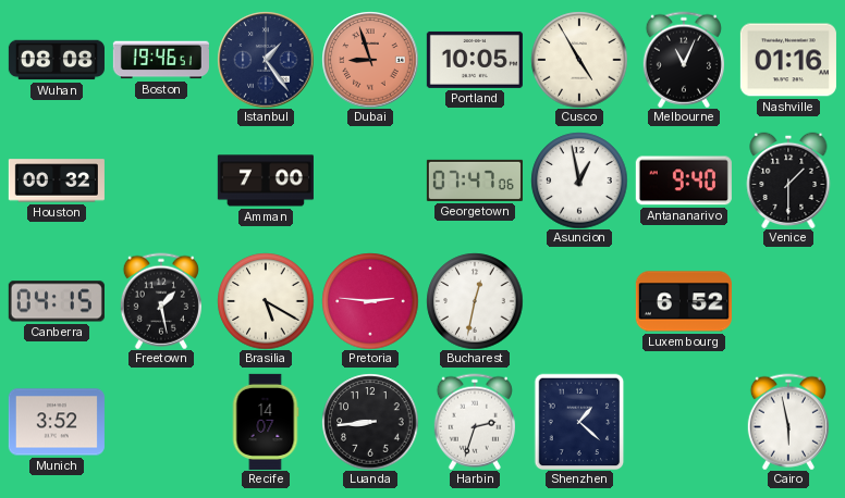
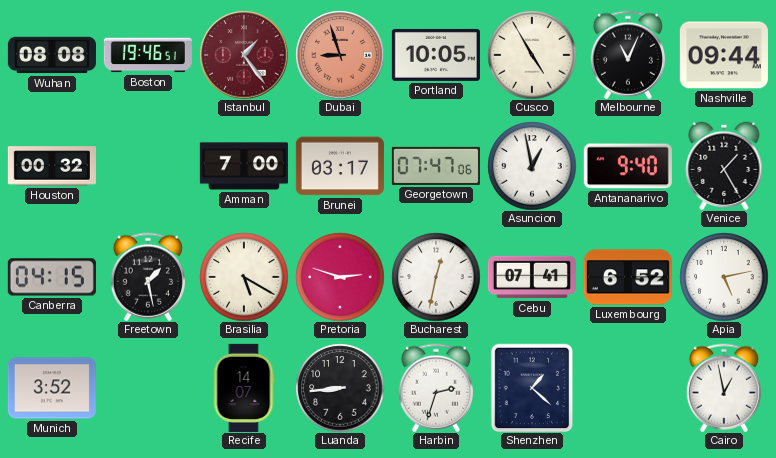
Istanbul dial: navy -> burgundy
Nashville: 01:16 -> 09:44
Brunei: none -> 03:17
Venice: 1:30 -> 1:25
Pretoria: 2:46 -> 2:48
Cebu: none -> 07:41
Apia: none -> 5:13
Cairo: 5:58 -> 12:58
